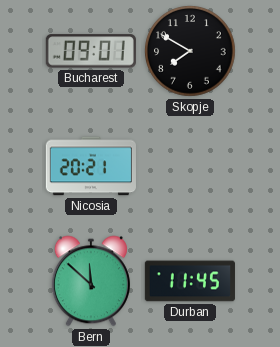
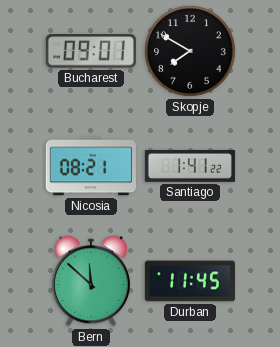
Nicosia: 20:21 -> 08:21
Santiago: none -> 1:41
